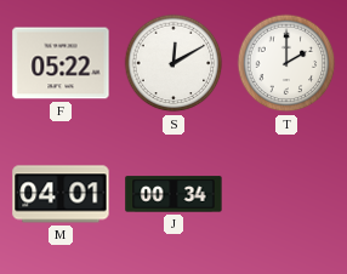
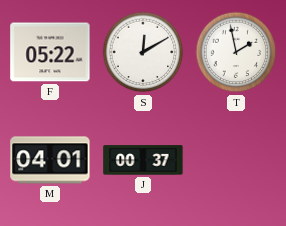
T: 2:00 -> 1:58
J: 00:34 -> 00:37
